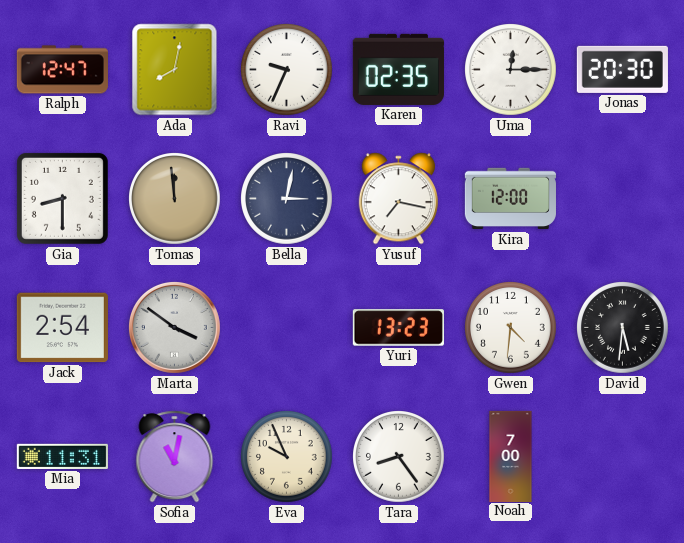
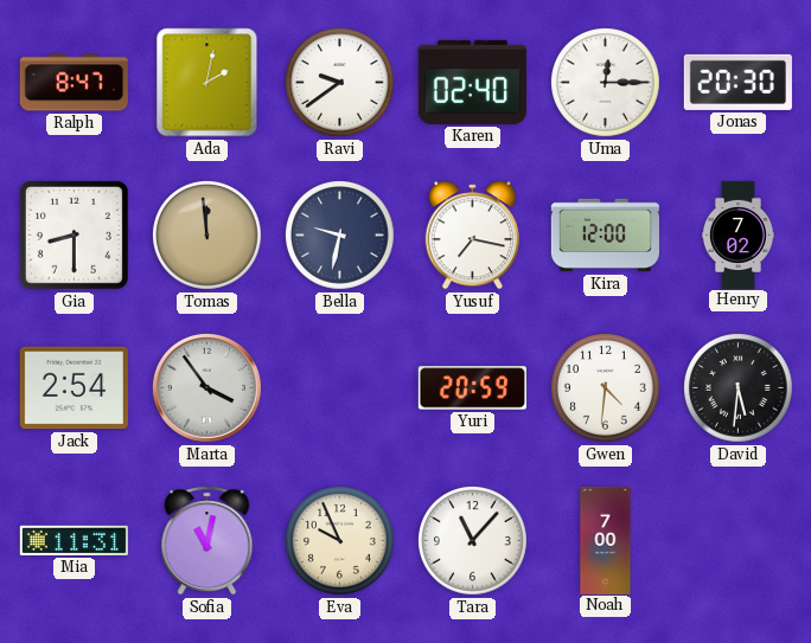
Ralph: 12:47 -> 8:47
Ada: 8:02 -> 2:02
Ravi: 9:34 -> 9:39
Karen: 02:35 -> 02:40
Bella: 3:02 -> 9:32
Henry: none -> 7:02
Marta: 3:51 -> 3:54
Yuri: 13:23 -> 20:59
Tara: 8:24 -> 11:07
